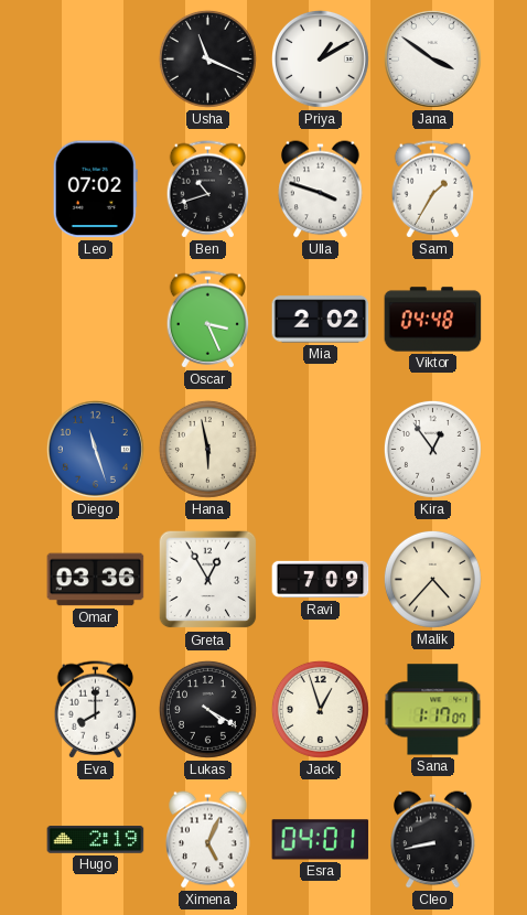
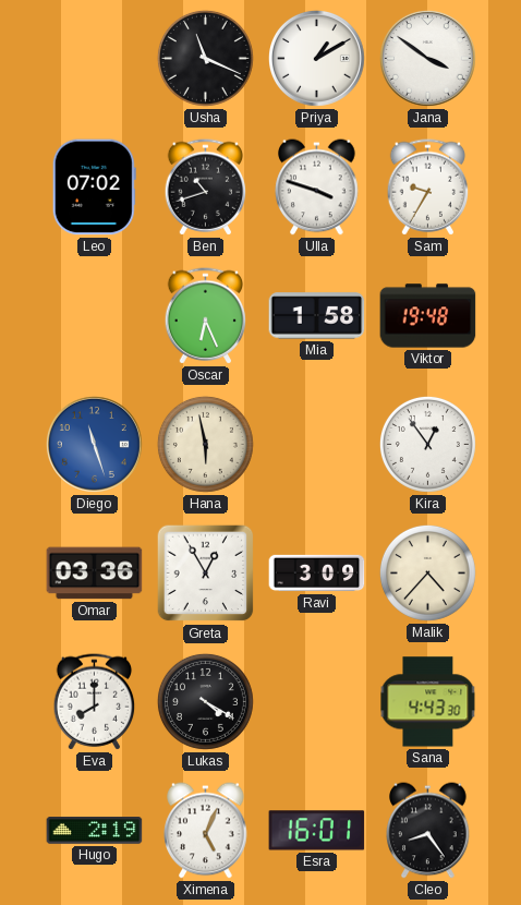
Sam: 1:35 -> 9:35
Oscar: 3:26 -> 6:26
Mia: 2:02 -> 1:58
Viktor: 04:48 -> 19:48
Ravi: 7:09 -> 3:09
Jack: 12:57 -> none
Sana: 1:17 -> 4:43
Esra: 04:01 -> 16:01
Cleo: 8:43 -> 8:24
